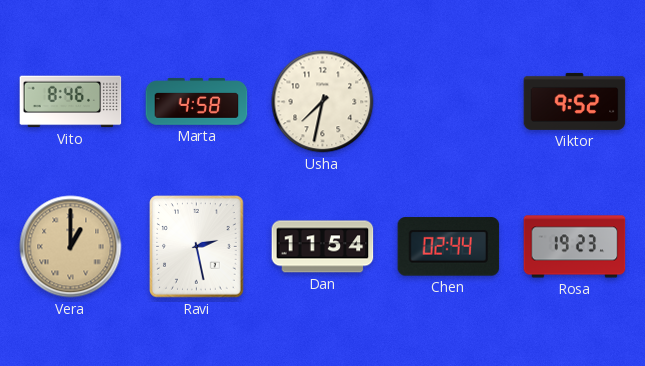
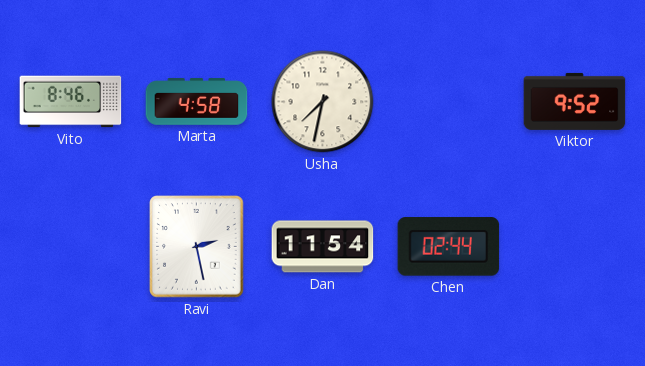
Vera: 1:00 -> none
Rosa: 19:23 -> none
